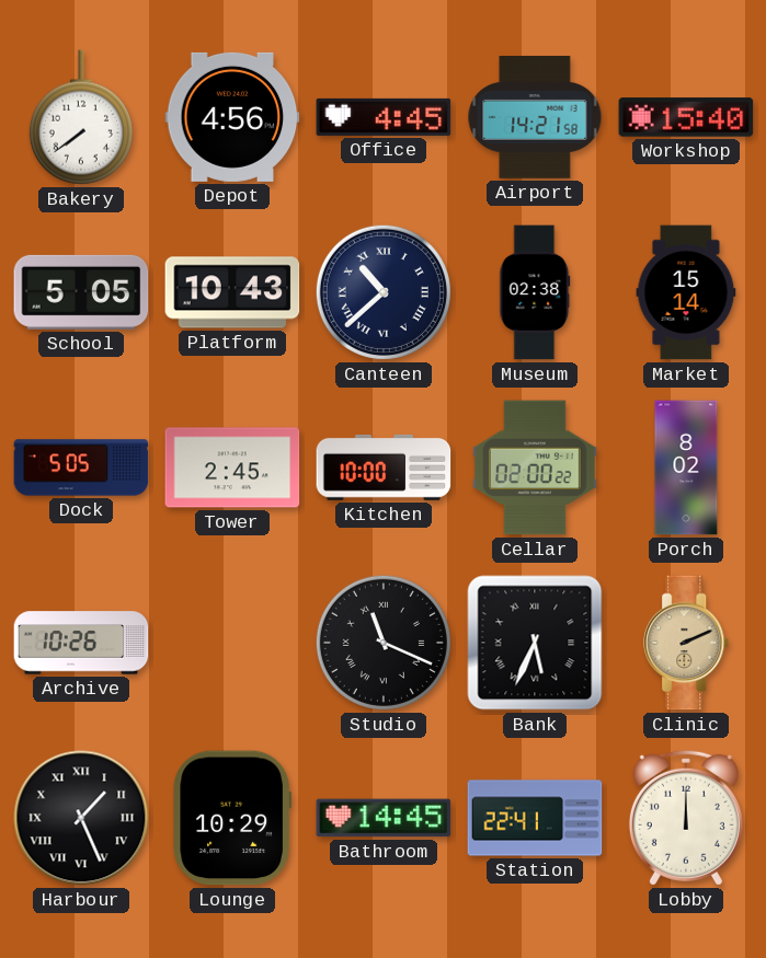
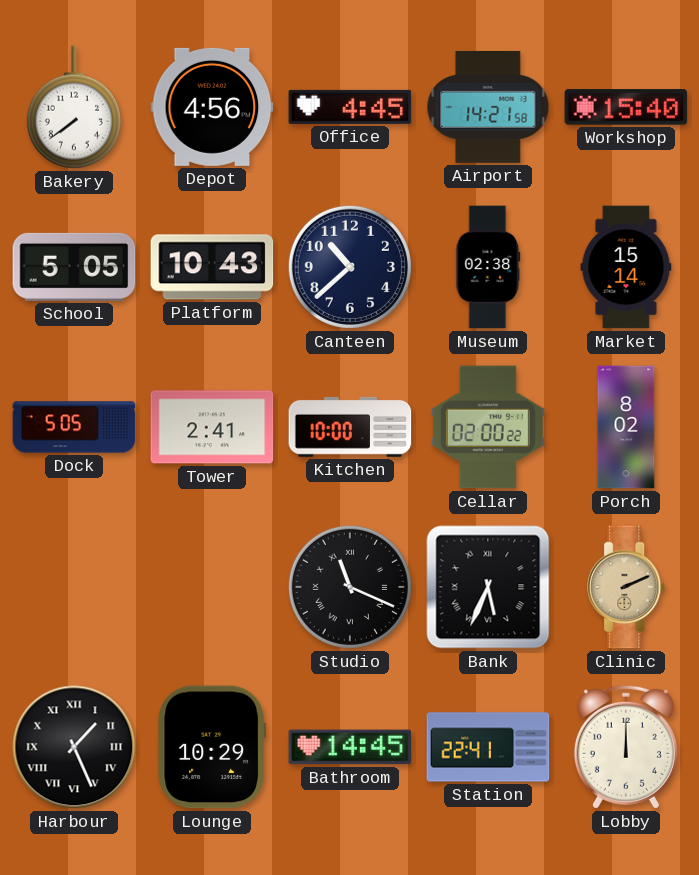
Canteen numerals: Roman -> Arabic
Tower: 2:45 -> 2:41
Archive: 10:26 -> none
